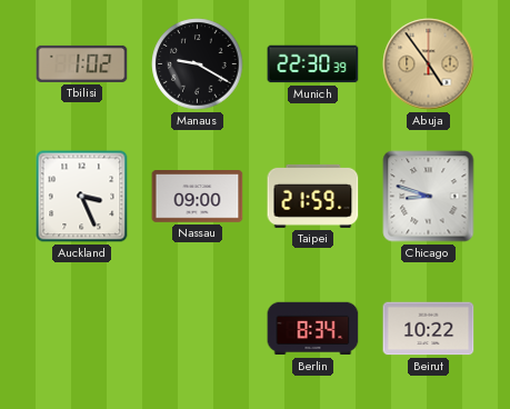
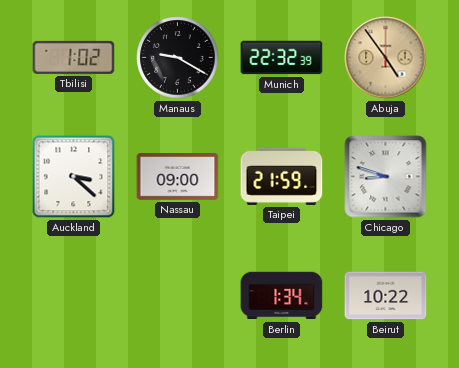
Munich: 22:30 -> 22:32
Auckland: 3:26 -> 3:22
Berlin: 8:34 -> 1:34
